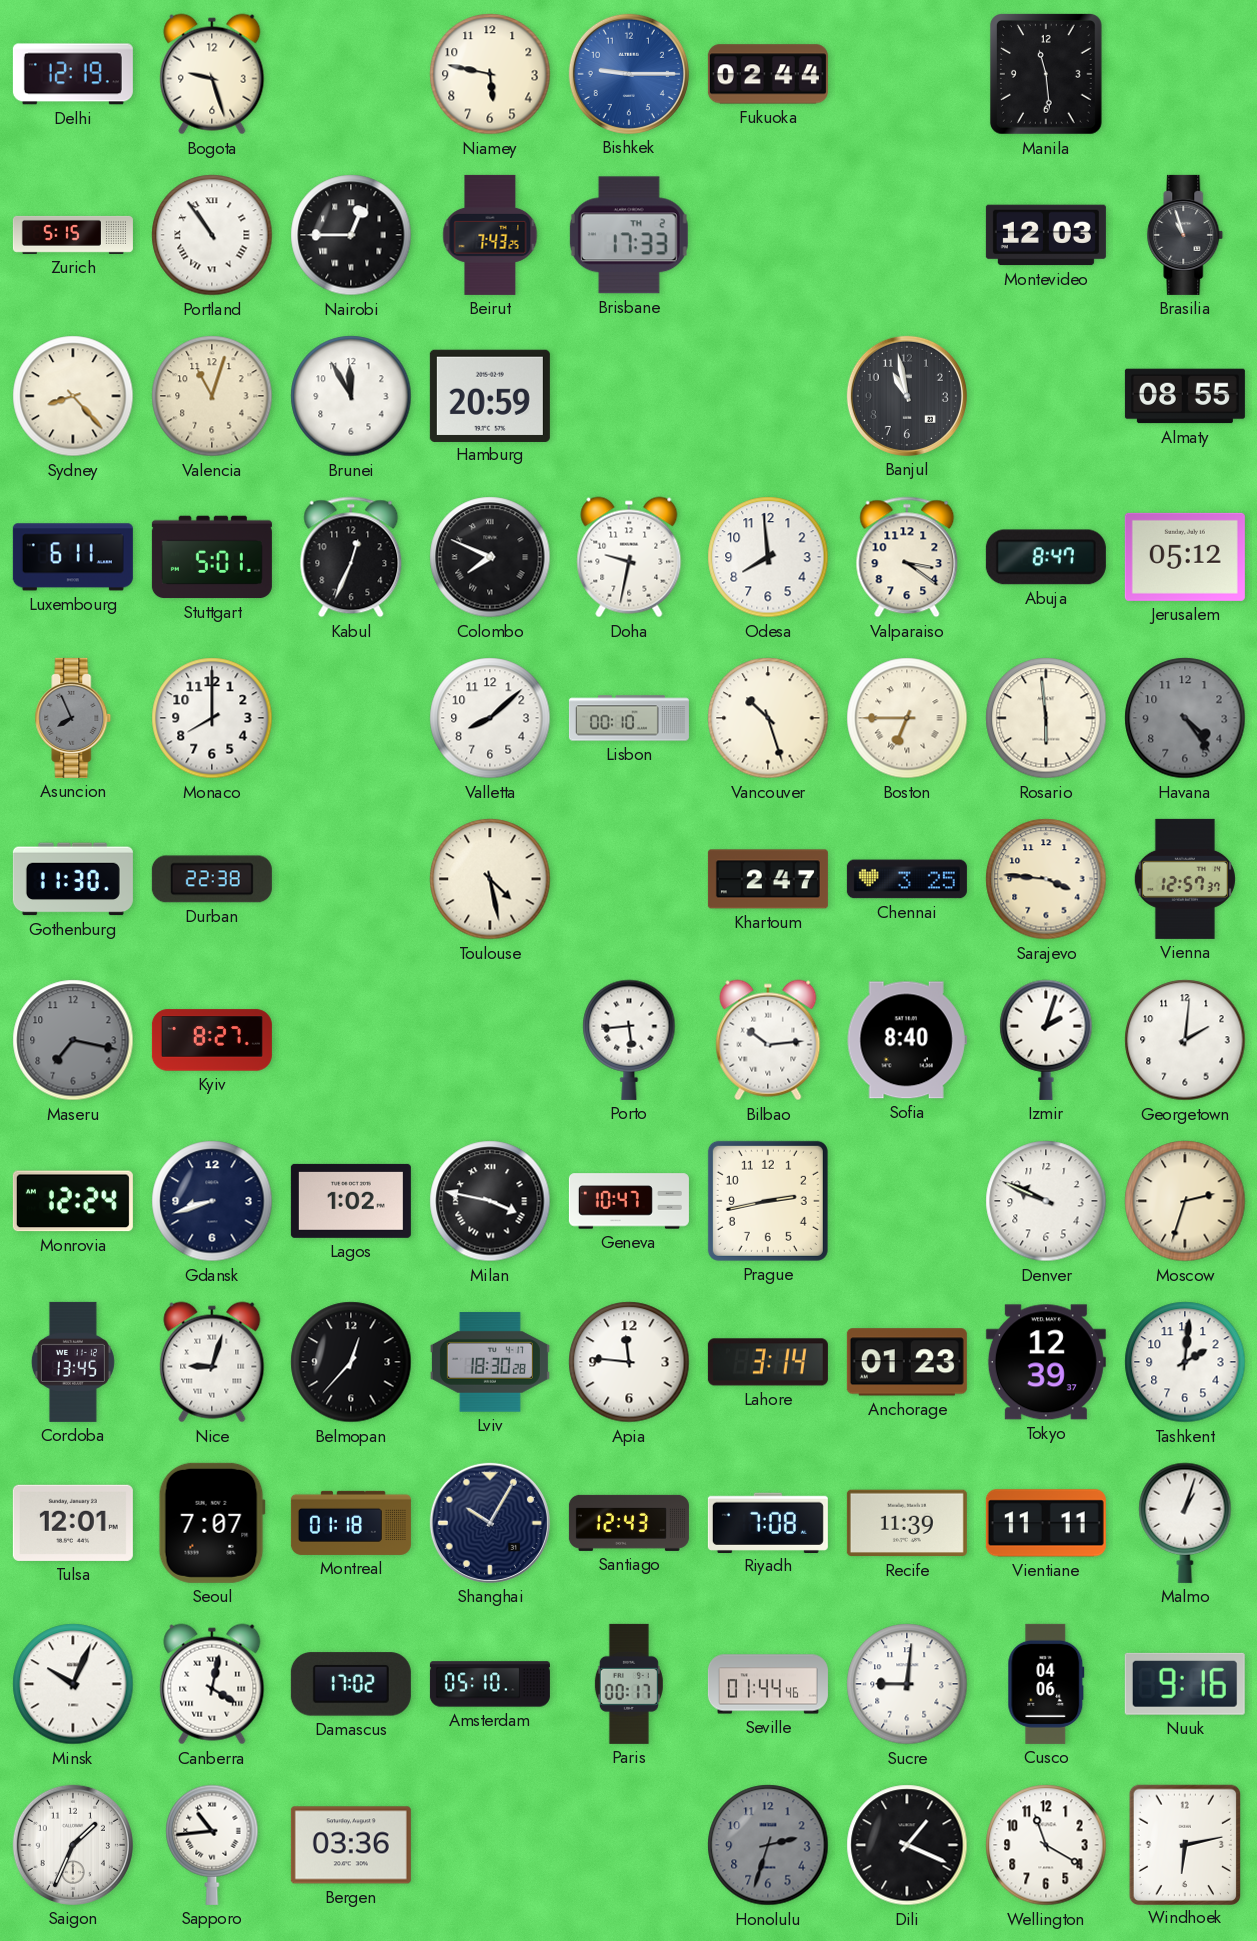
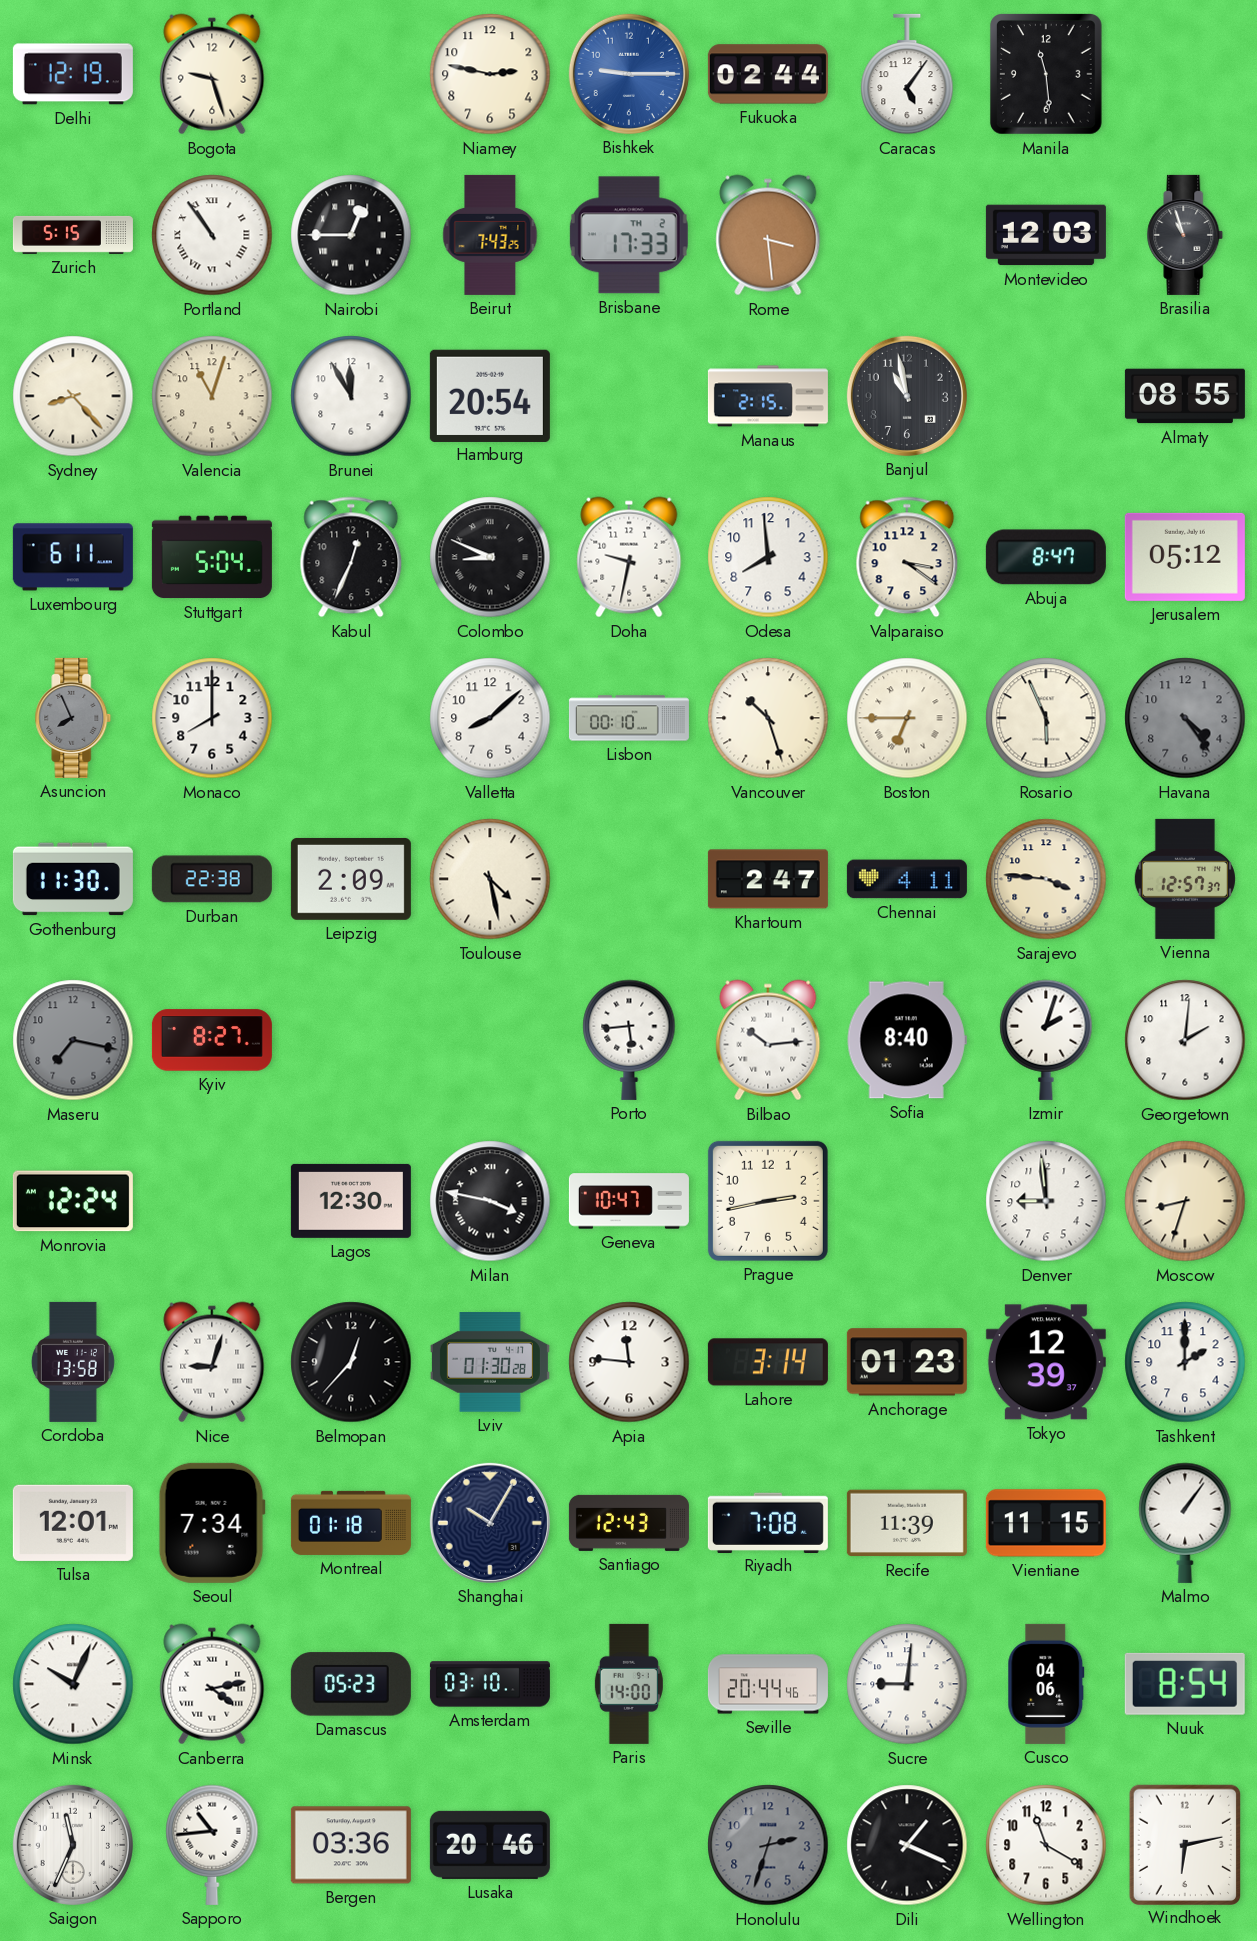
Niamey: 5:47 -> 2:47
Caracas: none -> 5:06
Rome: none -> 3:29
Hamburg: 20:59 -> 20:54
Manaus: none -> 2:15
Stuttgart: 5:01 -> 5:04
Colombo: 7:49 -> 8:49
Rosario: 5:59 -> 5:56
Leipzig: none -> 2:09
Chennai: 3:25 -> 4:11
Gdansk: 8:42 -> none
Lagos: 1:02 -> 12:30
Denver: 9:49 -> 8:59
Moscow: 2:33 -> 8:33
Cordoba: 13:45 -> 13:58
Lviv: 18:30 -> 01:30
Tashkent: 2:01 -> 2:00
Seoul: 7:07 -> 7:34
Vientiane: 11:11 -> 11:15
Malmo: 1:03 -> 1:06
Canberra: 4:02 -> 4:13
Damascus: 17:02 -> 05:23
Amsterdam: 05:10 -> 03:10
Paris: 00:17 -> 14:00
Seville: 01:44 -> 20:44
Nuuk: 9:16 -> 8:54
Saigon: 1:34 -> 11:34
Lusaka: none -> 20:46
